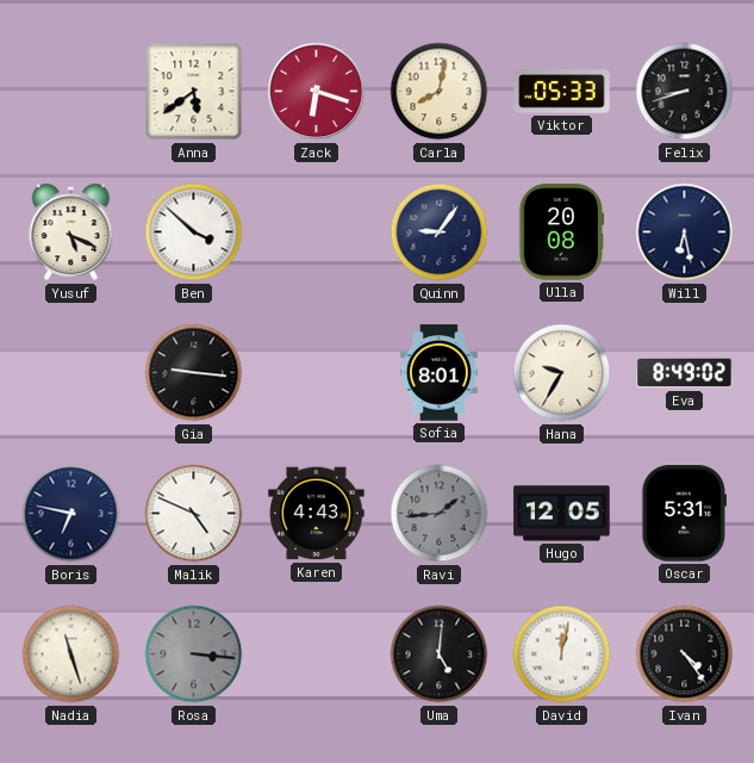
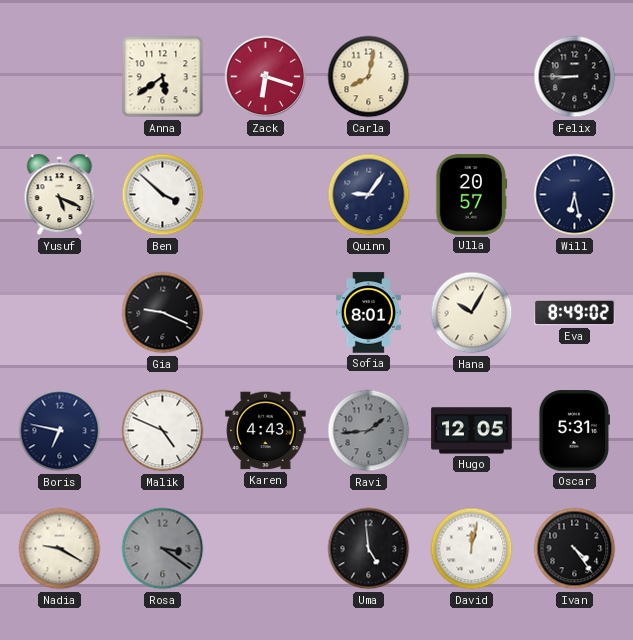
Viktor: 05:33 -> none
Felix: 8:42 -> 8:45
Ulla: 20:08 -> 20:57
Gia: 9:16 -> 9:19
Hana: 9:35 -> 10:05
Nadia: 11:27 -> 9:20
Rosa: 3:16 -> 3:21
Uma: 5:01 -> 4:59
